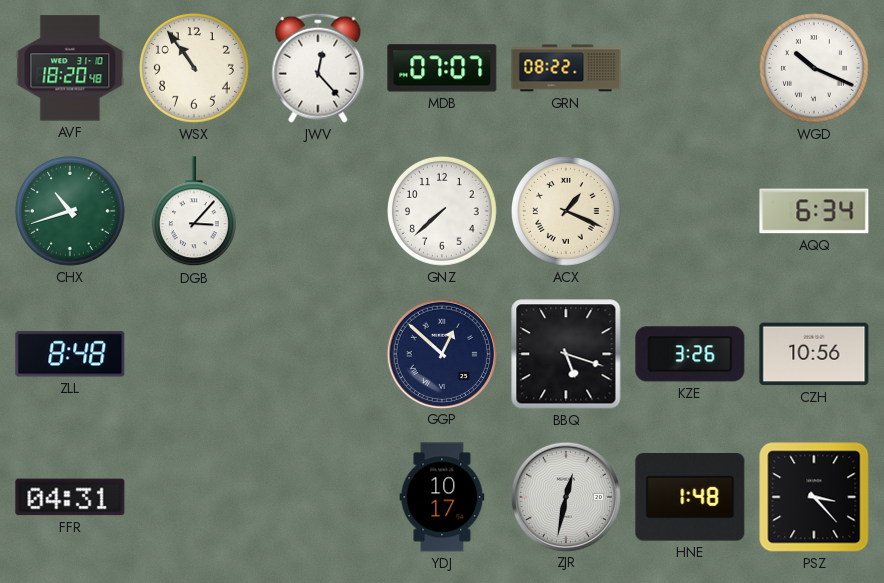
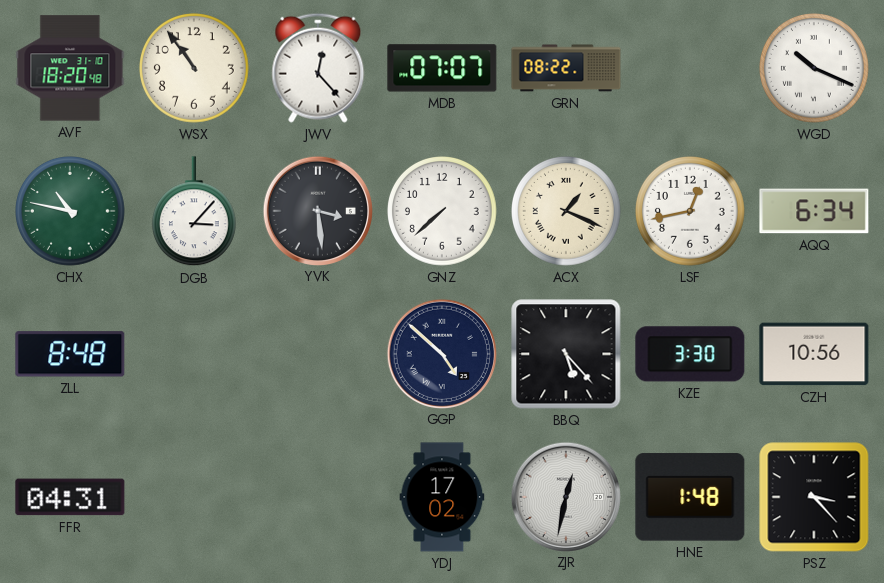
CHX: 10:42 -> 10:47
YVK: none -> 3:29
LSF: none -> 12:43
GGP: 12:52 -> 4:52
BBQ: 5:18 -> 5:23
KZE: 3:26 -> 3:30
YDJ: 10:17 -> 17:02
